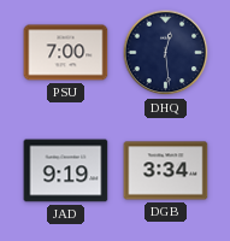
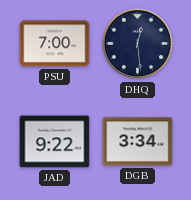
JAD: 9:19 -> 9:22
